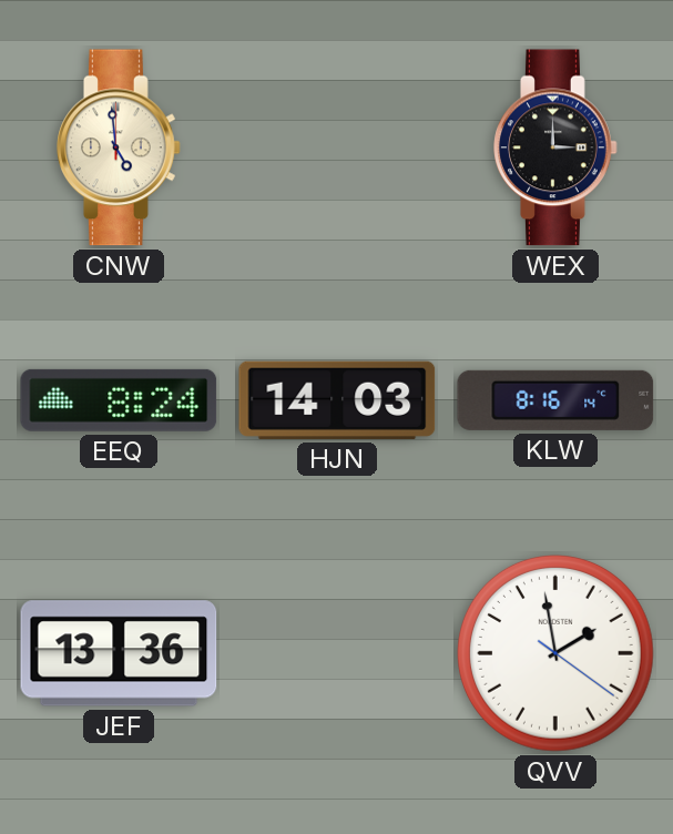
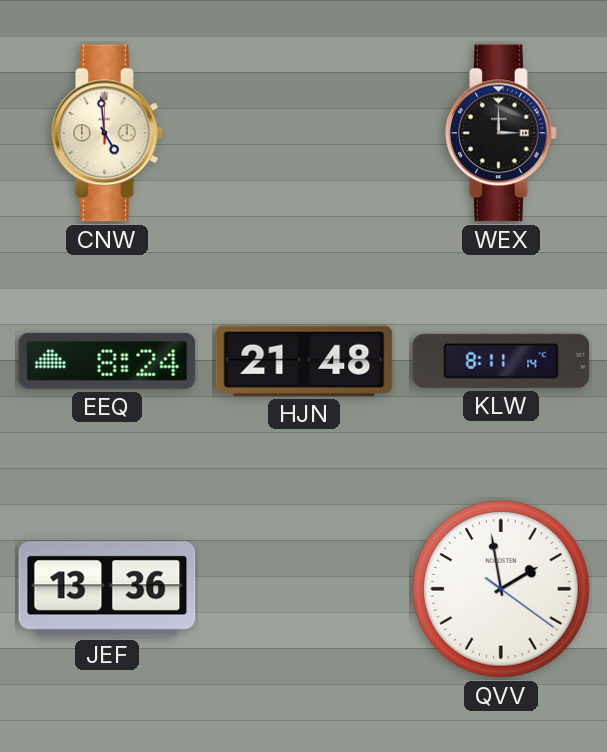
HJN: 14:03 -> 21:48
KLW: 8:16 -> 8:11
